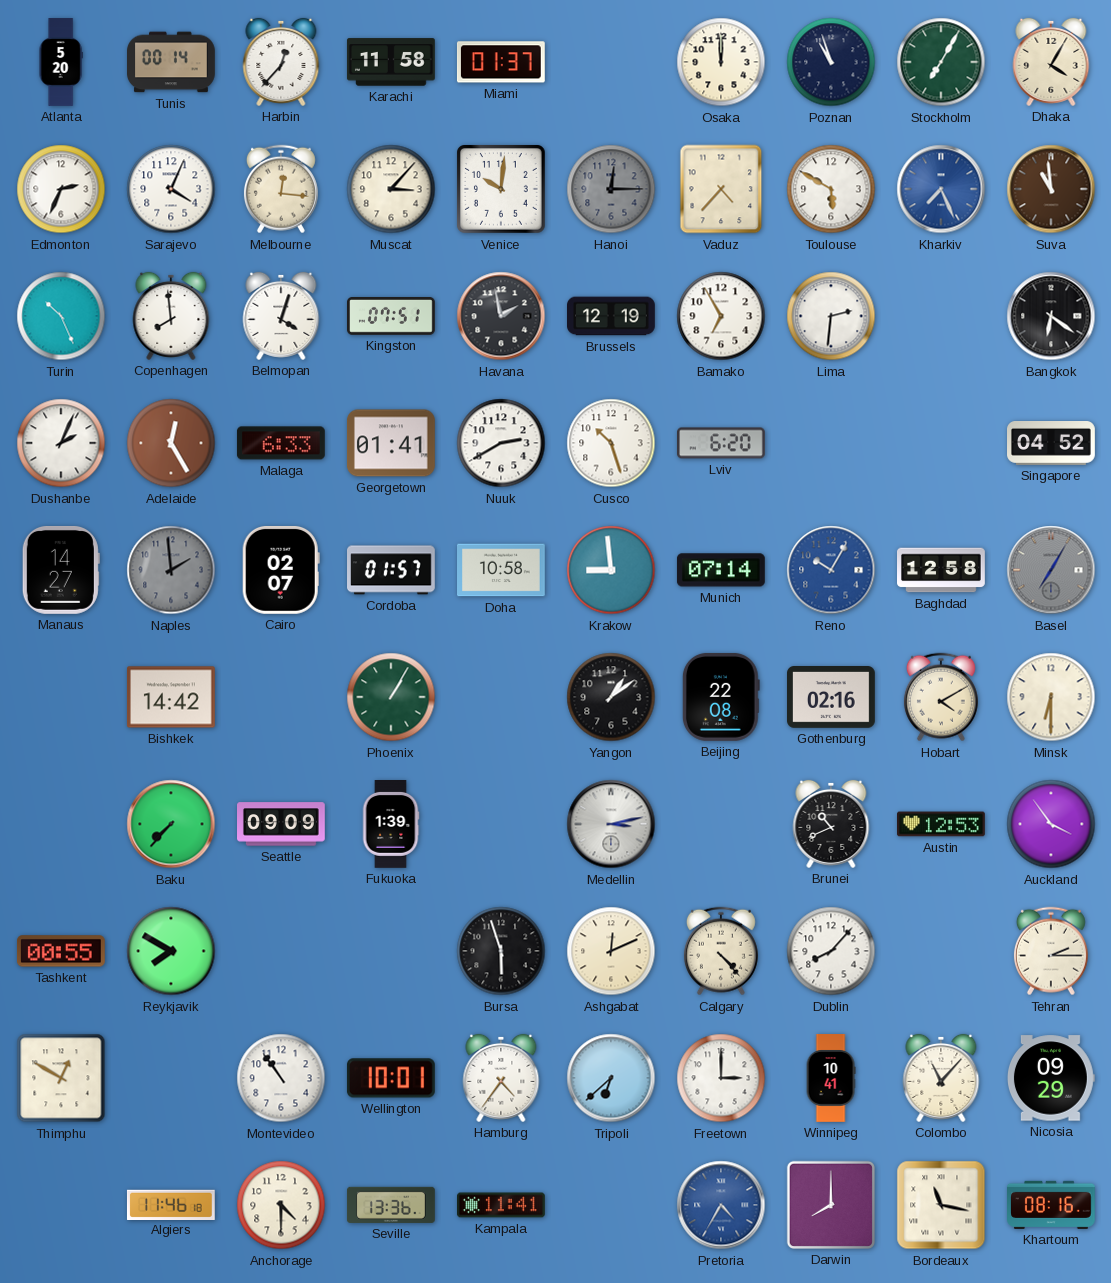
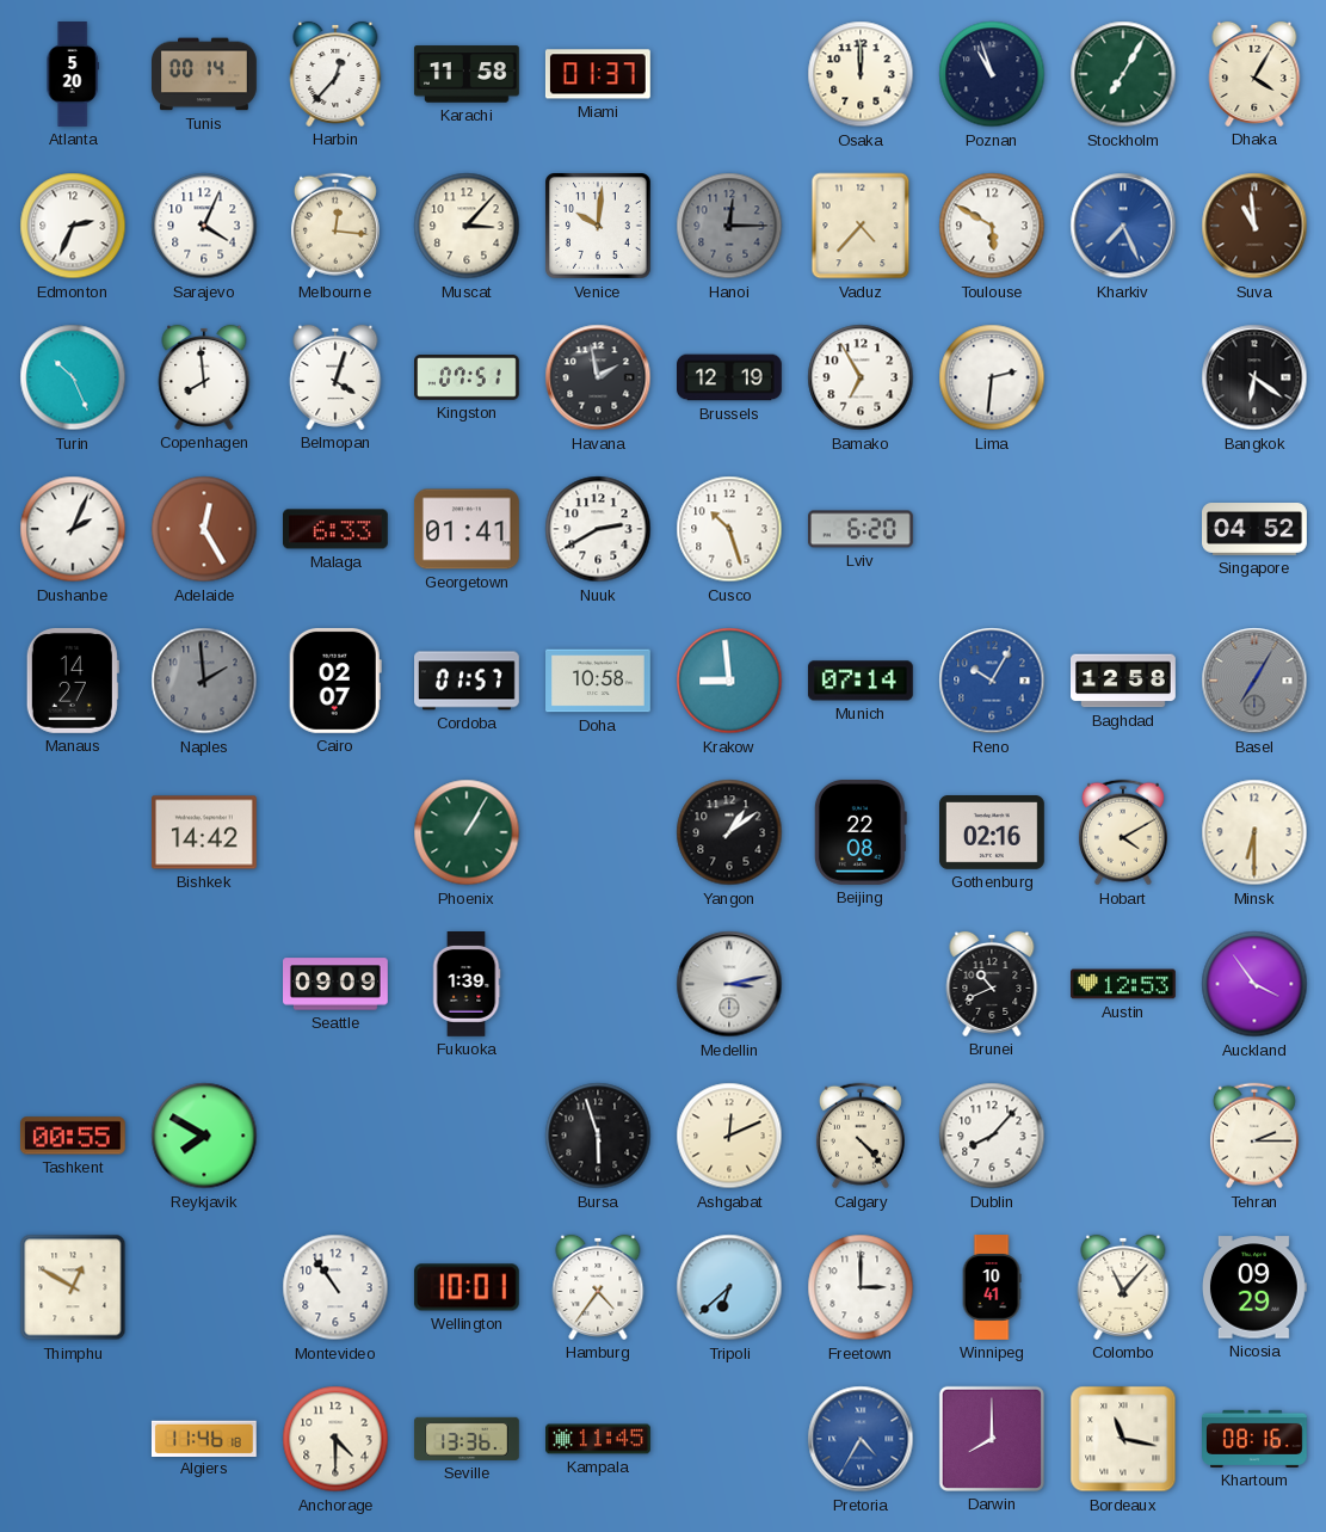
Baku: 7:37 -> none
Kampala: 11:41 -> 11:45
